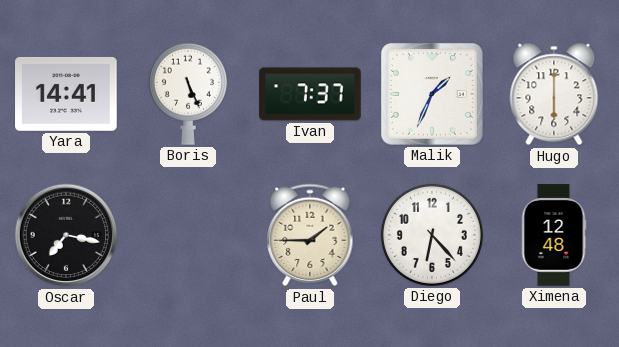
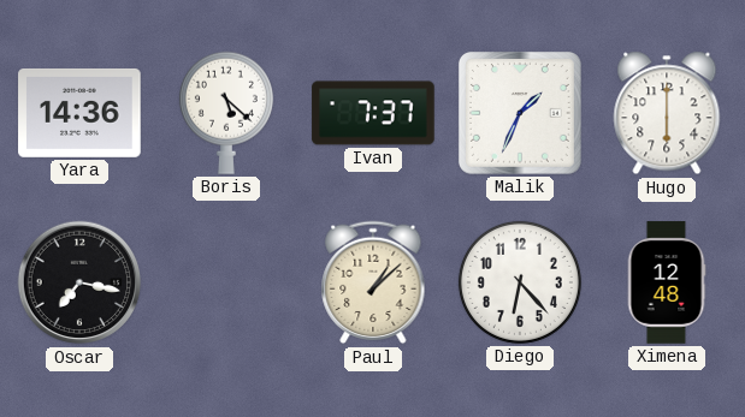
Yara: 14:41 -> 14:36
Boris: 5:26 -> 5:22
Paul: 1:45 -> 1:08
